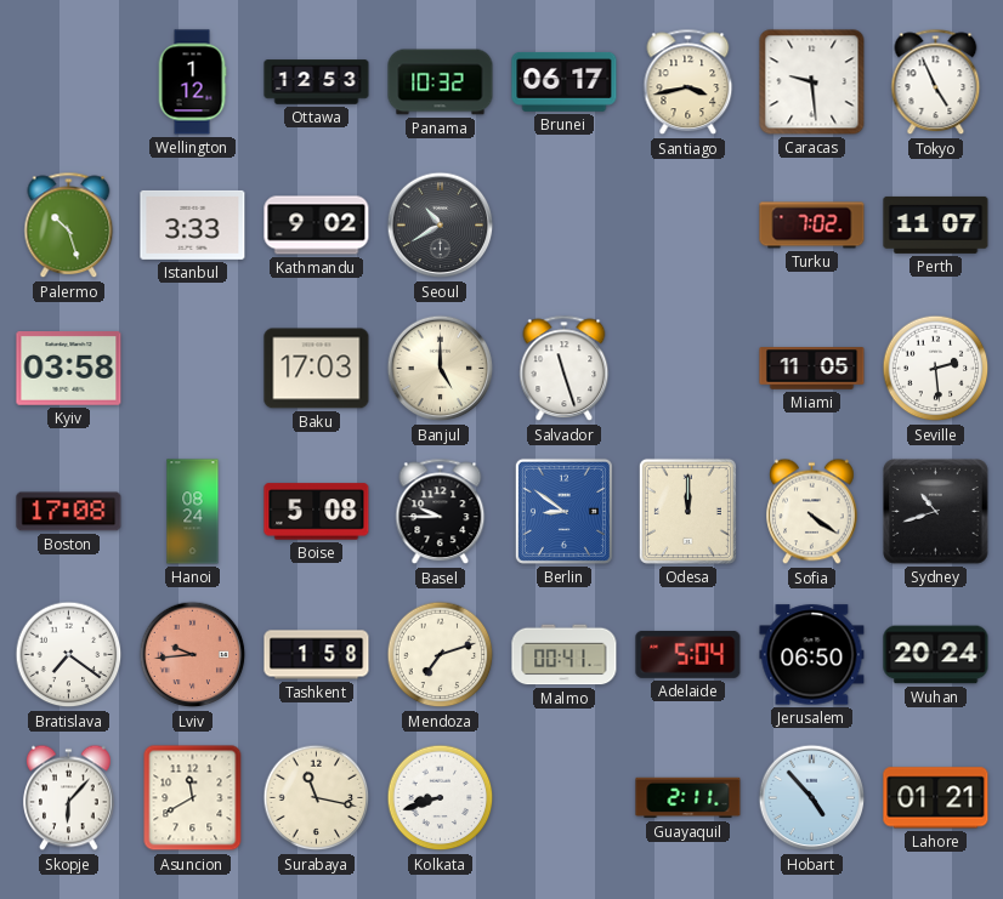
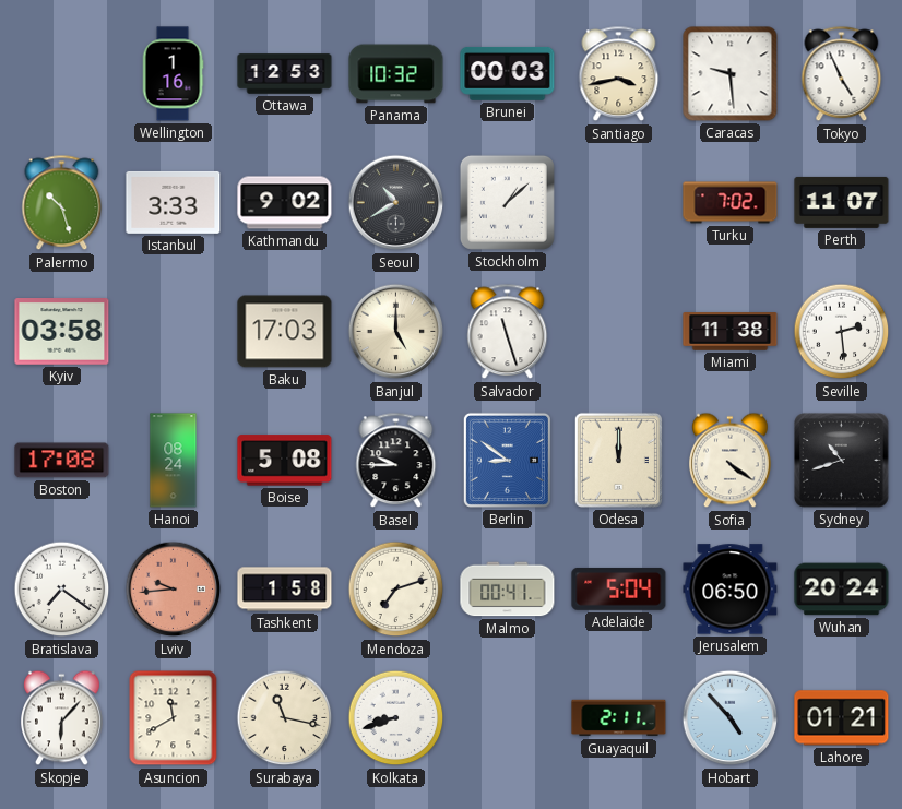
Wellington: 1:12 -> 1:16
Brunei: 06:17 -> 00:03
Stockholm: none -> 1:08
Miami: 11:05 -> 11:38
